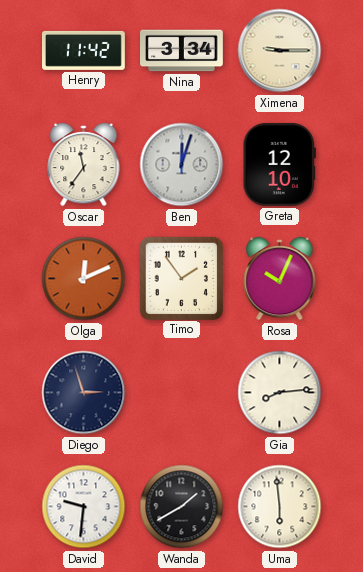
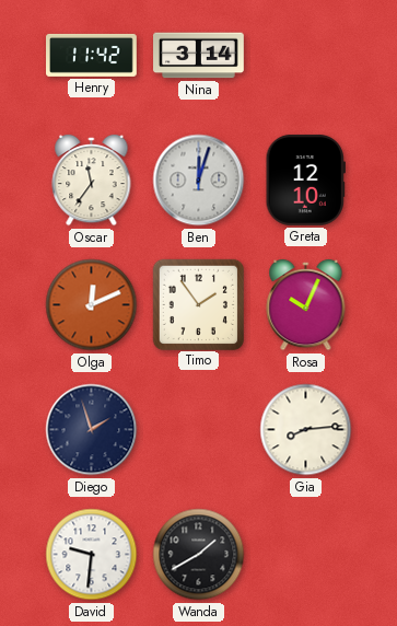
Nina: 3:34 -> 3:14
Ximena: 9:15 -> none
Diego: 2:57 -> 1:57
Uma: 5:59 -> none
